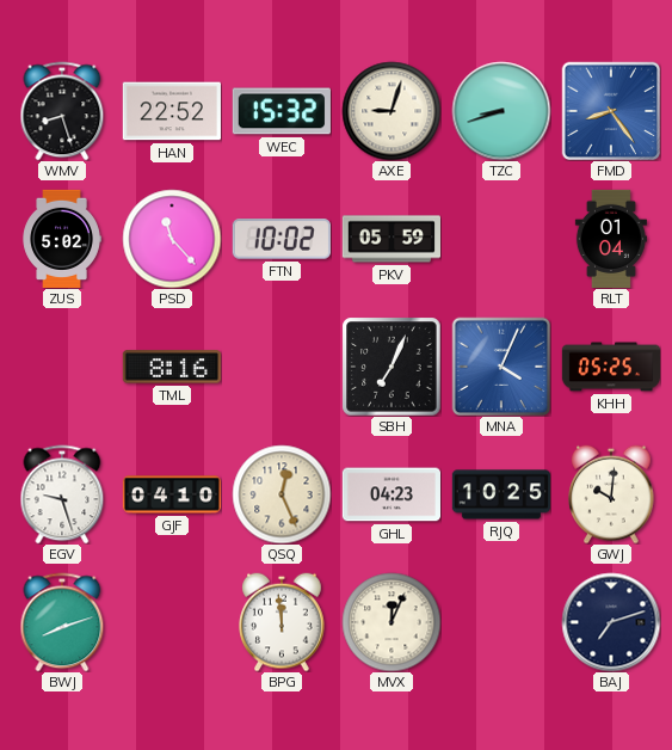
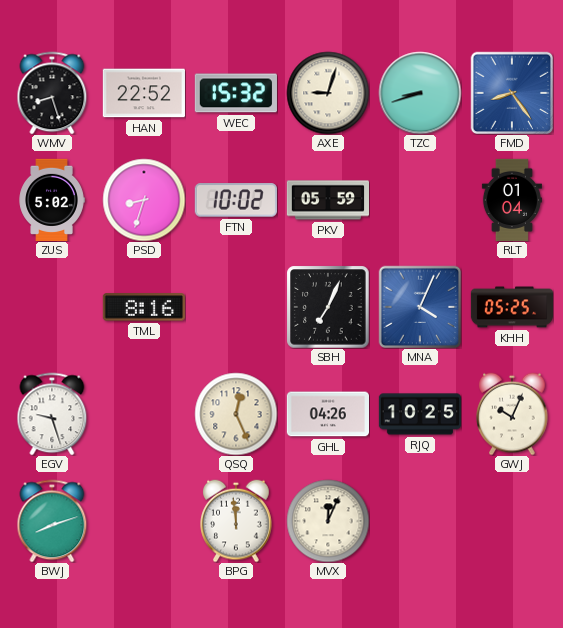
PSD: 11:23 -> 8:33
GJF: 04:10 -> none
GHL: 04:23 -> 04:26
GWJ: 10:01 -> 10:04
BAJ: 7:12 -> none
